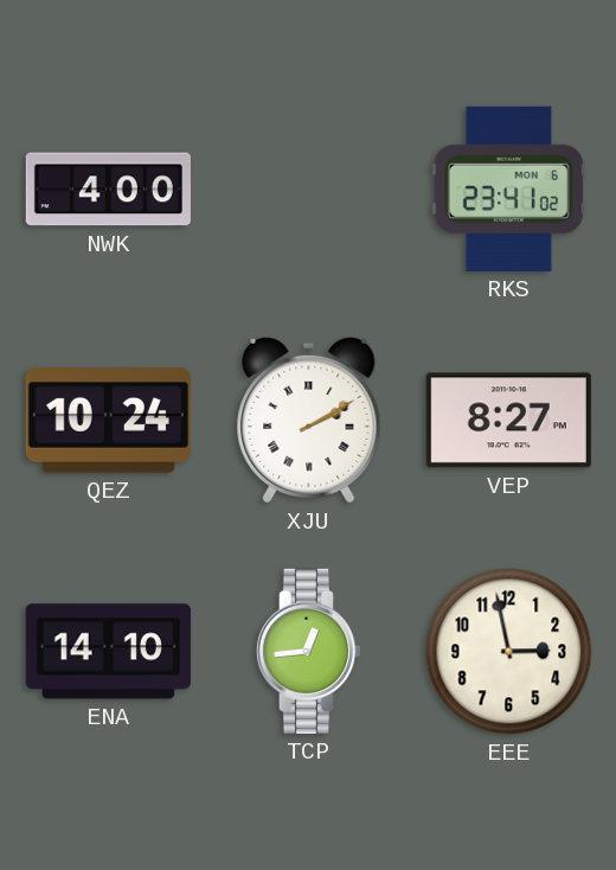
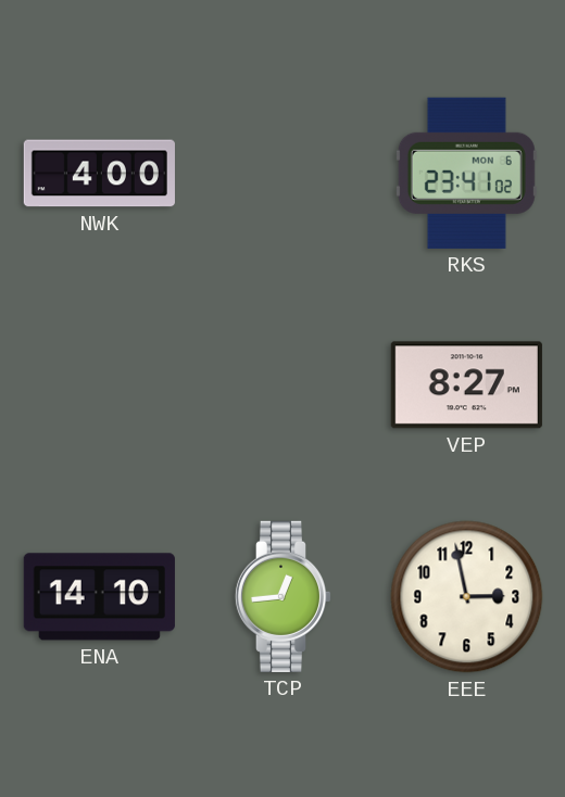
QEZ: 10:24 -> none
XJU: 2:10 -> none
